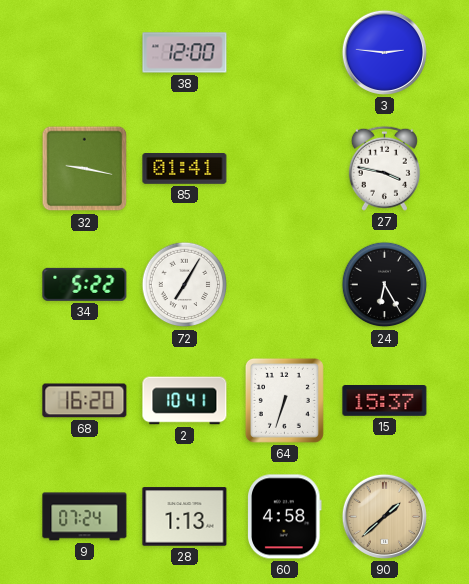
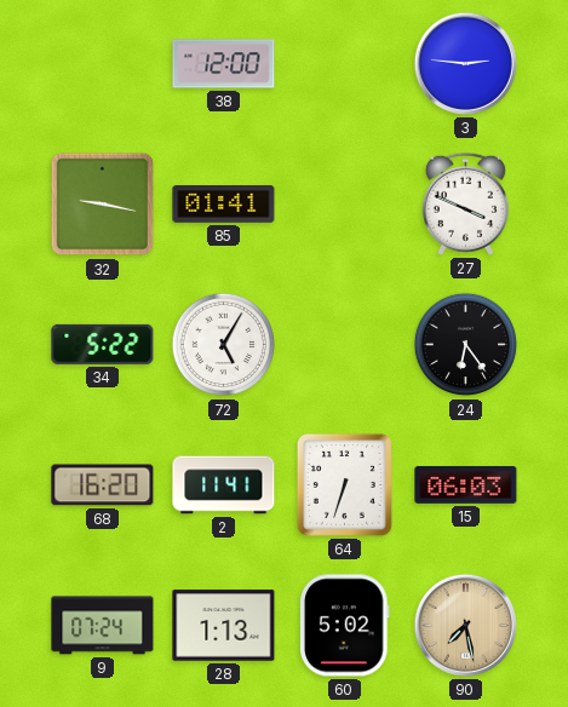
27: 3:47 -> 3:49
72: 7:05 -> 5:05
24: 6:25 -> 6:24
2: 10:41 -> 11:41
15: 15:37 -> 06:03
60: 4:58 -> 5:02
90: 1:38 -> 7:28
